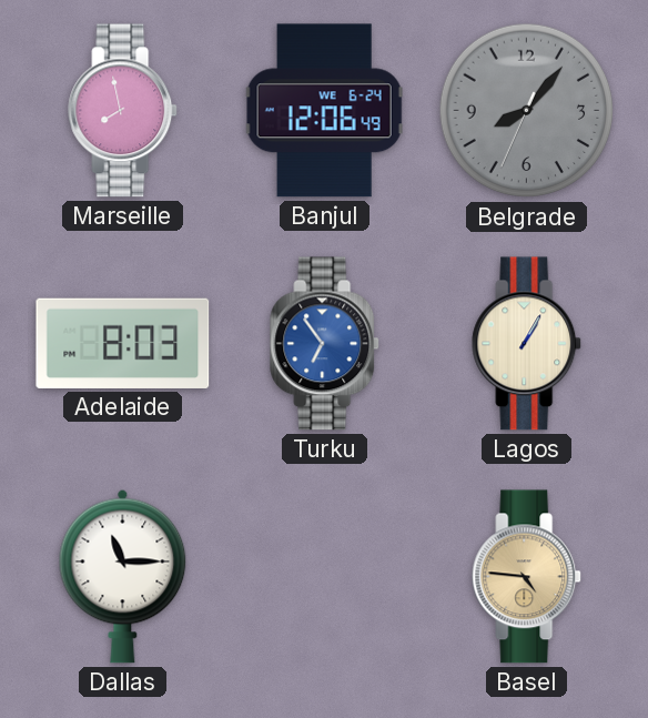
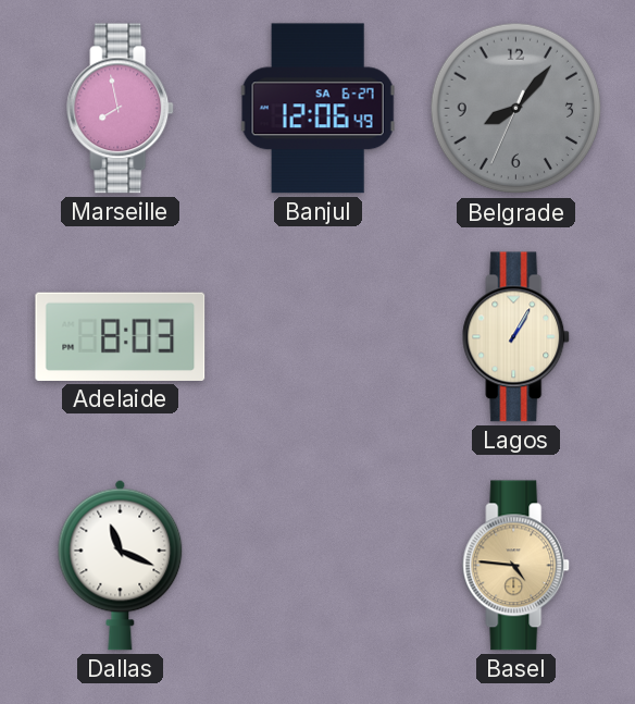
Banjul date: WE 6-24 -> SA 6-27
Turku: 6:54 -> none
Dallas: 11:15 -> 11:19
